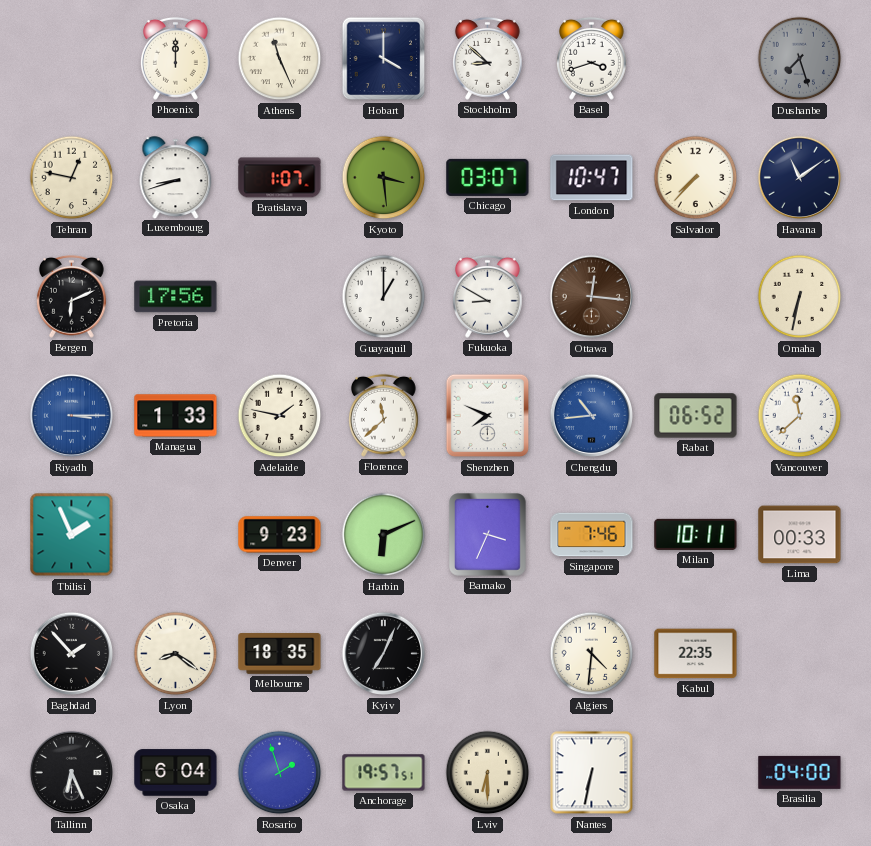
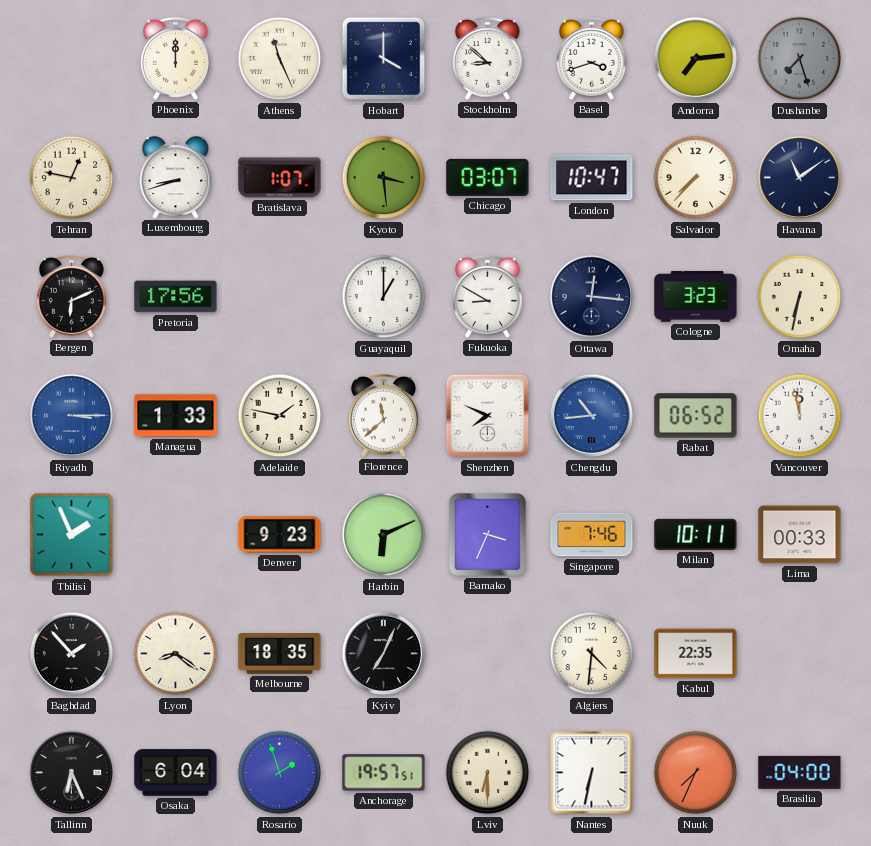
Andorra: none -> 7:14
Ottawa dial: brown -> navy
Cologne: none -> 3:23
Vancouver: 11:38 -> 11:58
Nuuk: none -> 7:34
